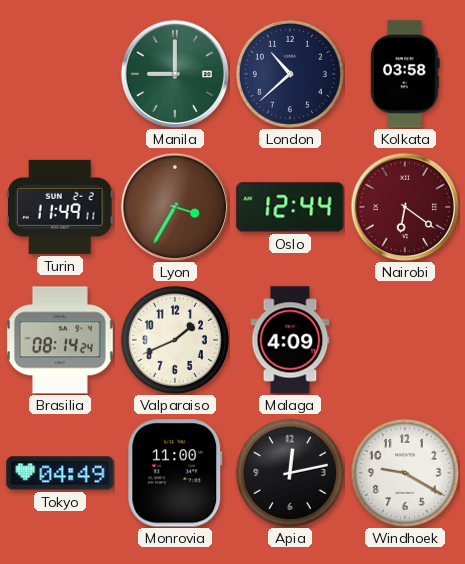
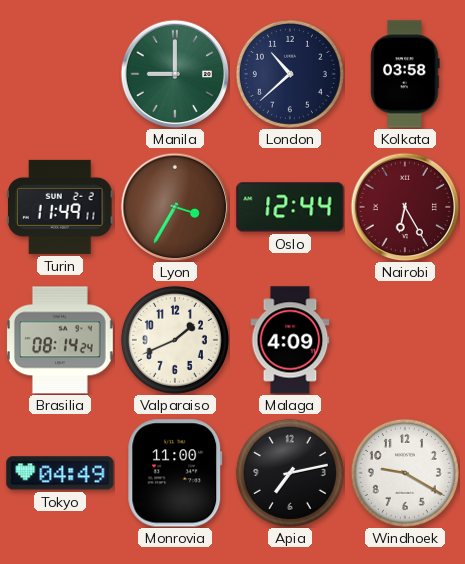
Nairobi: 6:21 -> 6:25
Apia: 12:13 -> 7:13
